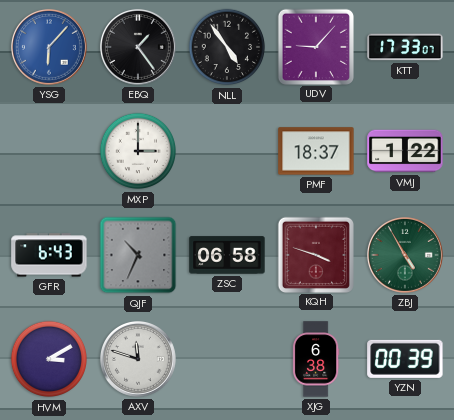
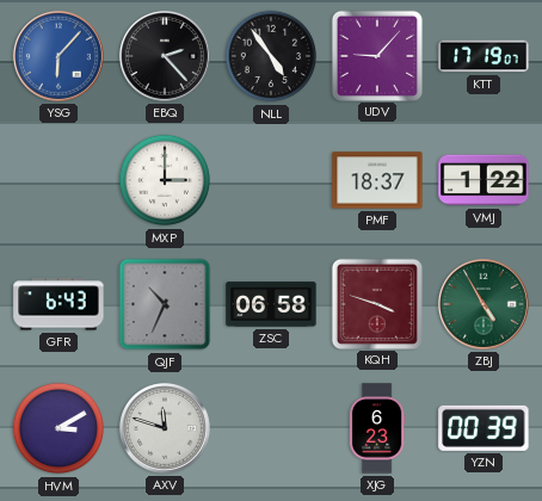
EBQ: 1:24 -> 2:23
KTT: 17:33 -> 17:19
XJG: 6:38 -> 6:23
